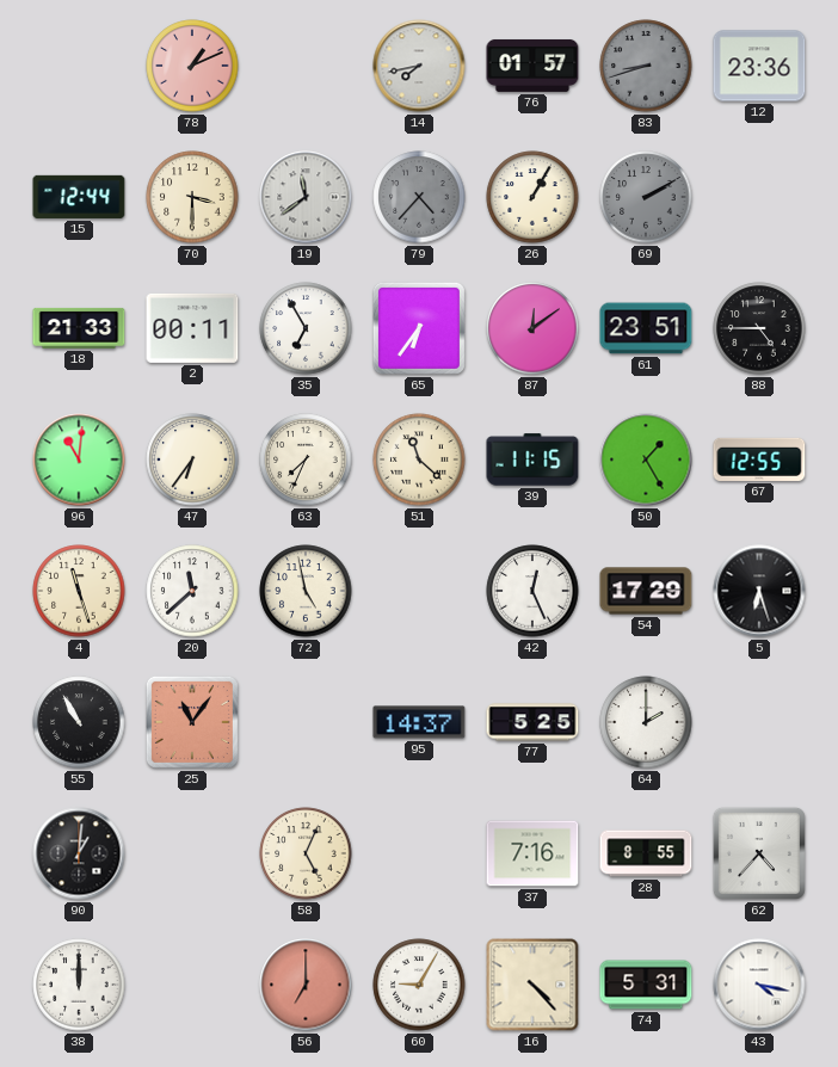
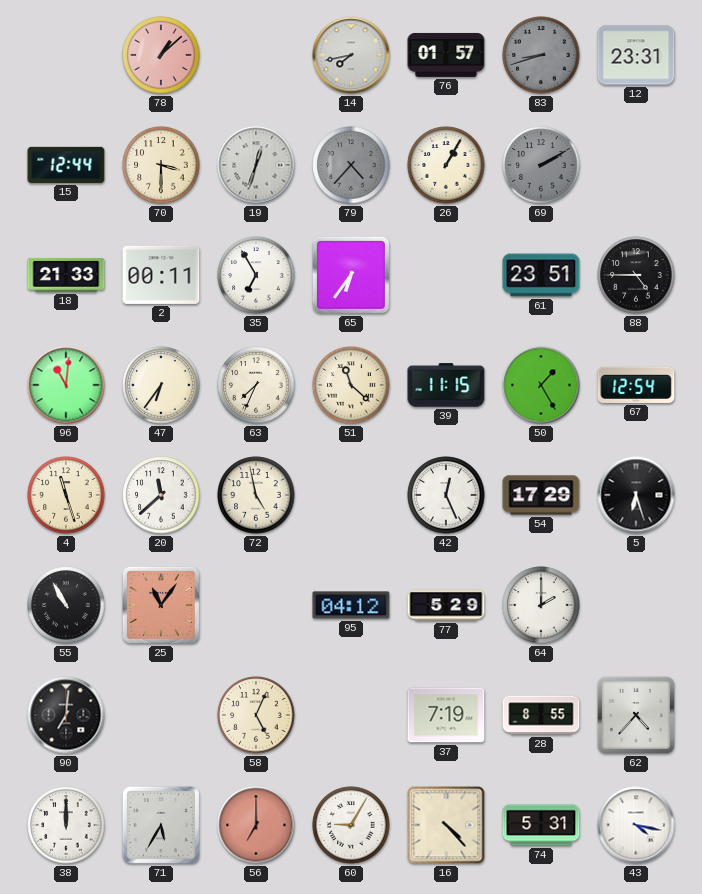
78: 1:11 -> 1:08
12: 23:36 -> 23:31
19: 11:39 -> 12:33
87: 12:09 -> none
67: 12:55 -> 12:54
95: 14:37 -> 04:12
77: 5:25 -> 5:29
90: 1:01 -> 7:01
37: 7:16 -> 7:19
71: none -> 5:35
